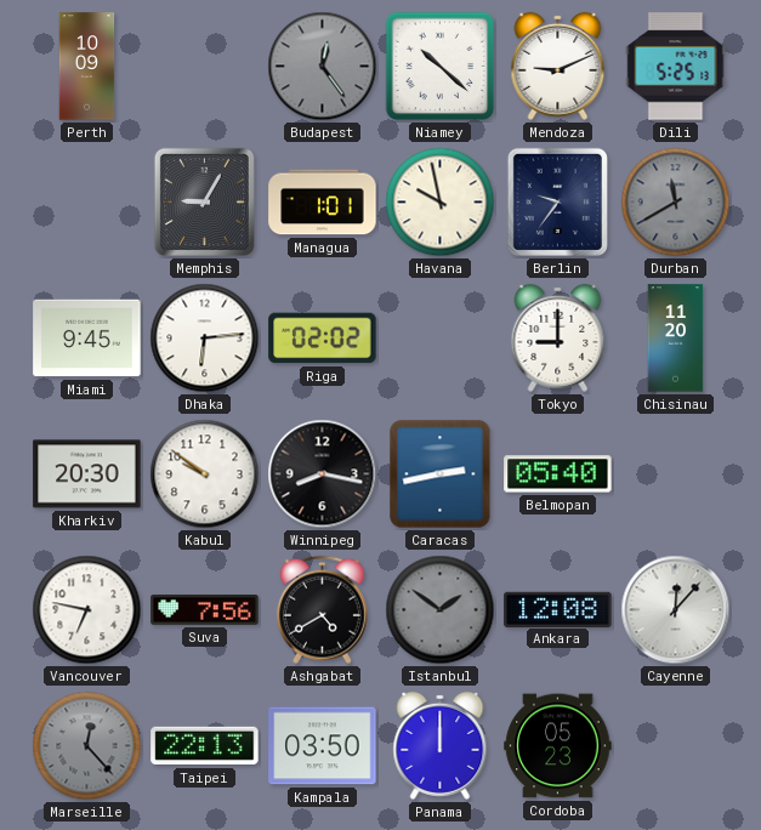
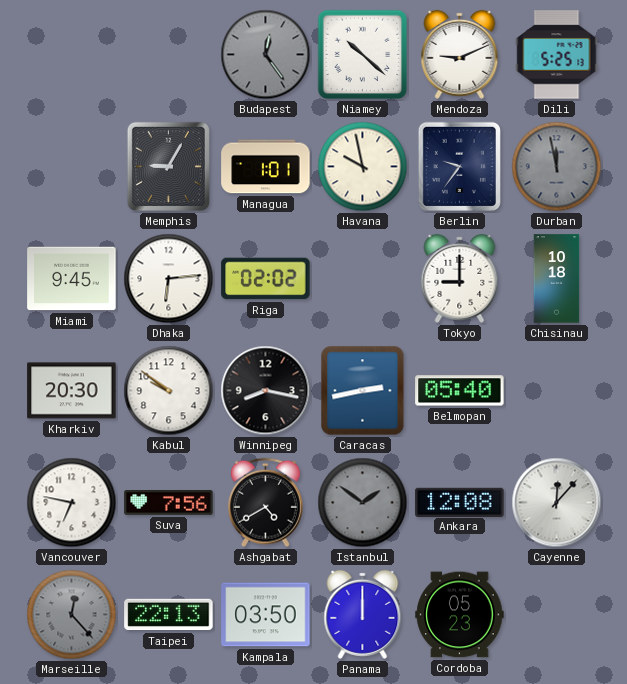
Perth: 10:09 -> none
Durban: 11:40 -> 11:58
Chisinau: 11:20 -> 10:18
